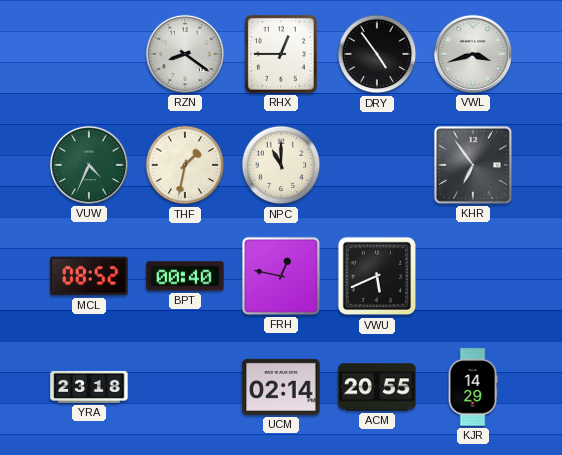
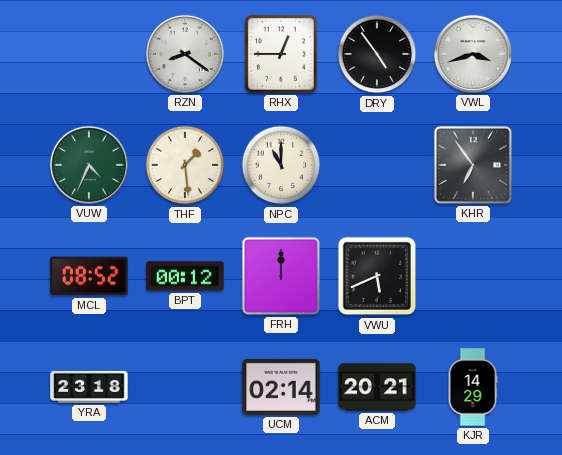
THF: 1:32 -> 1:29
BPT: 00:40 -> 00:12
FRH: 12:47 -> 12:00
ACM: 20:55 -> 20:21
